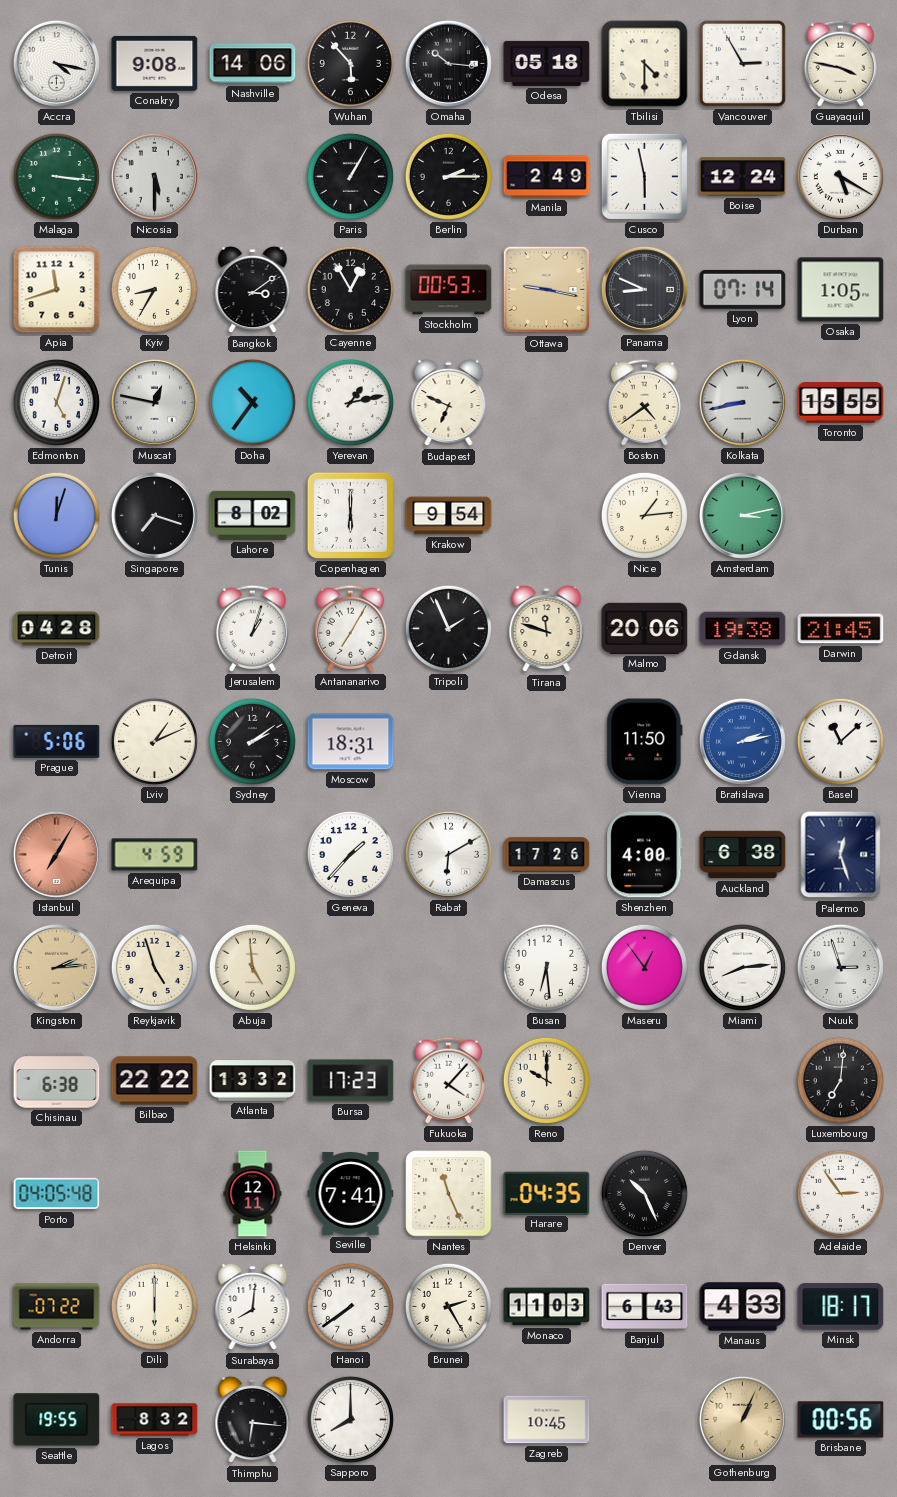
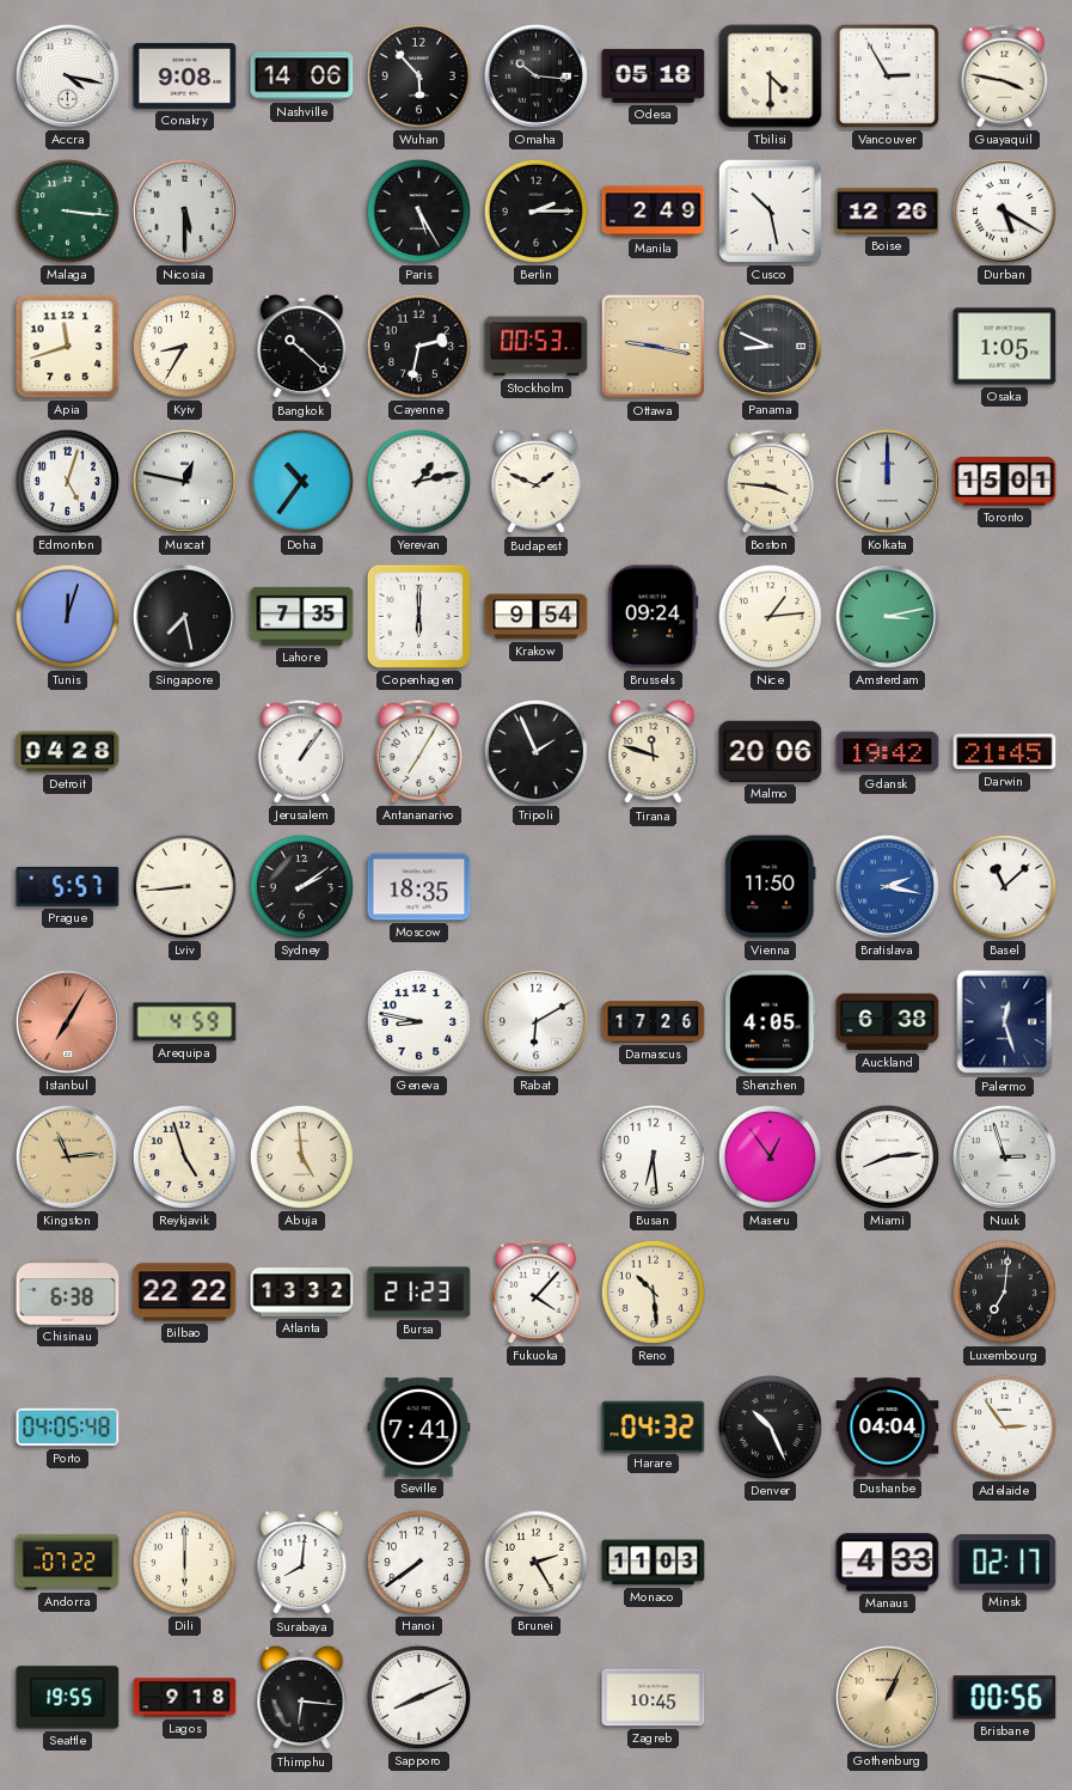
Paris: 1:05 -> 5:25
Cusco: 5:58 -> 10:28
Boise: 12:24 -> 12:26
Bangkok: 3:09 -> 10:22
Cayenne: 12:55 -> 2:32
Lyon: 07:14 -> none
Budapest: 6:49 -> 1:49
Boston: 4:39 -> 3:46
Kolkata: 8:43 -> 12:00
Toronto: 15:55 -> 15:01
Singapore: 7:18 -> 7:28
Lahore: 8:02 -> 7:35
Brussels: none -> 09:24
Jerusalem: 1:03 -> 1:06
Gdansk: 19:38 -> 19:42
Prague: 5:06 -> 5:57
Lviv: 1:11 -> 8:44
Moscow: 18:31 -> 18:35
Bratislava: 2:13 -> 2:17
Geneva: 1:37 -> 8:47
Shenzhen: 4:00 -> 4:05
Kingston: 2:14 -> 11:14
Bursa: 17:23 -> 21:23
Reno: 10:00 -> 10:29
Helsinki: 12:11 -> none
Nantes: 11:26 -> none
Harare: 04:35 -> 04:32
Dushanbe: none -> 04:04
Banjul: 6:43 -> none
Minsk: 18:17 -> 02:17
Lagos: 8:32 -> 9:18
Sapporo: 8:00 -> 8:11
